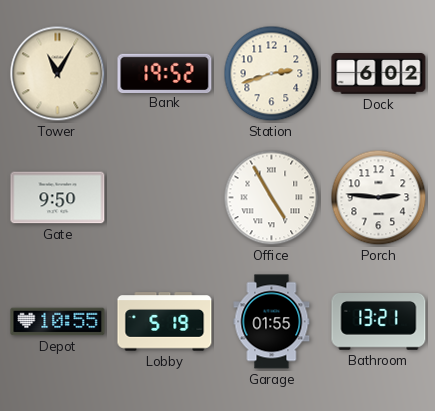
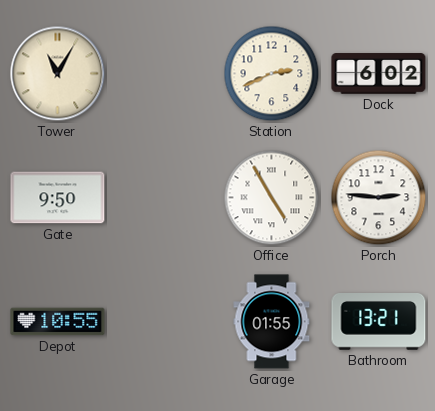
Bank: 19:52 -> none
Station: 2:42 -> 2:41
Lobby: 5:19 -> none
